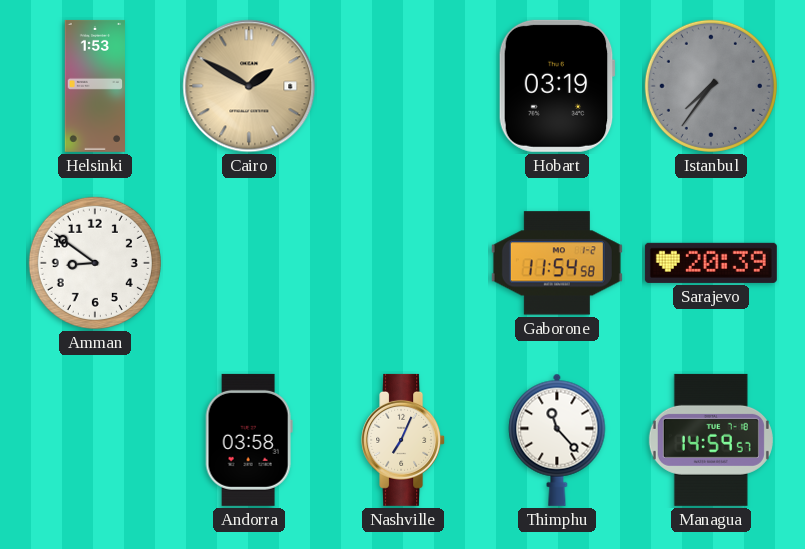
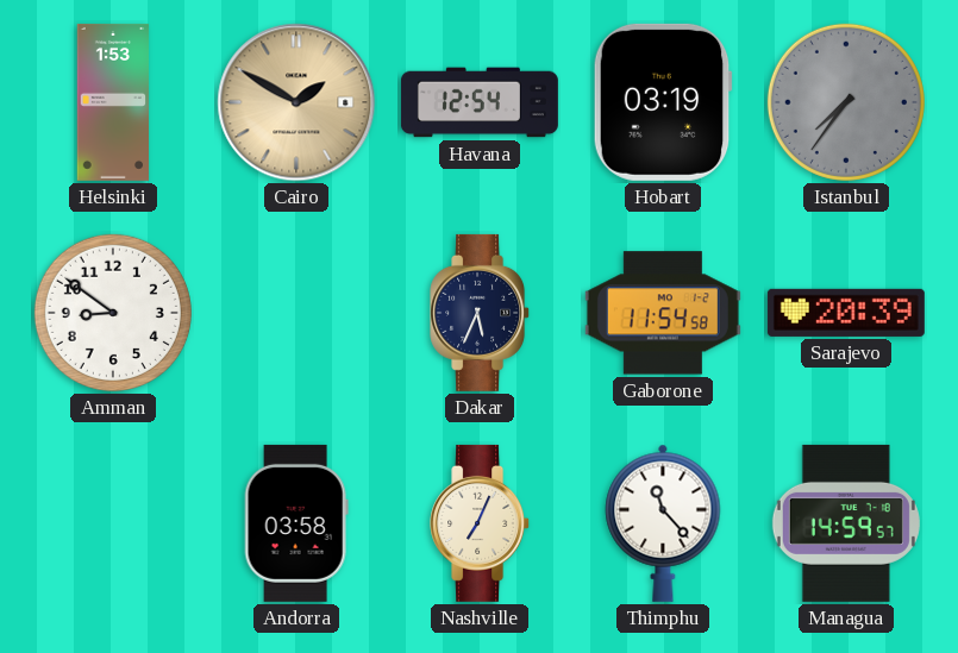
Havana: none -> 12:54
Dakar: none -> 5:34
